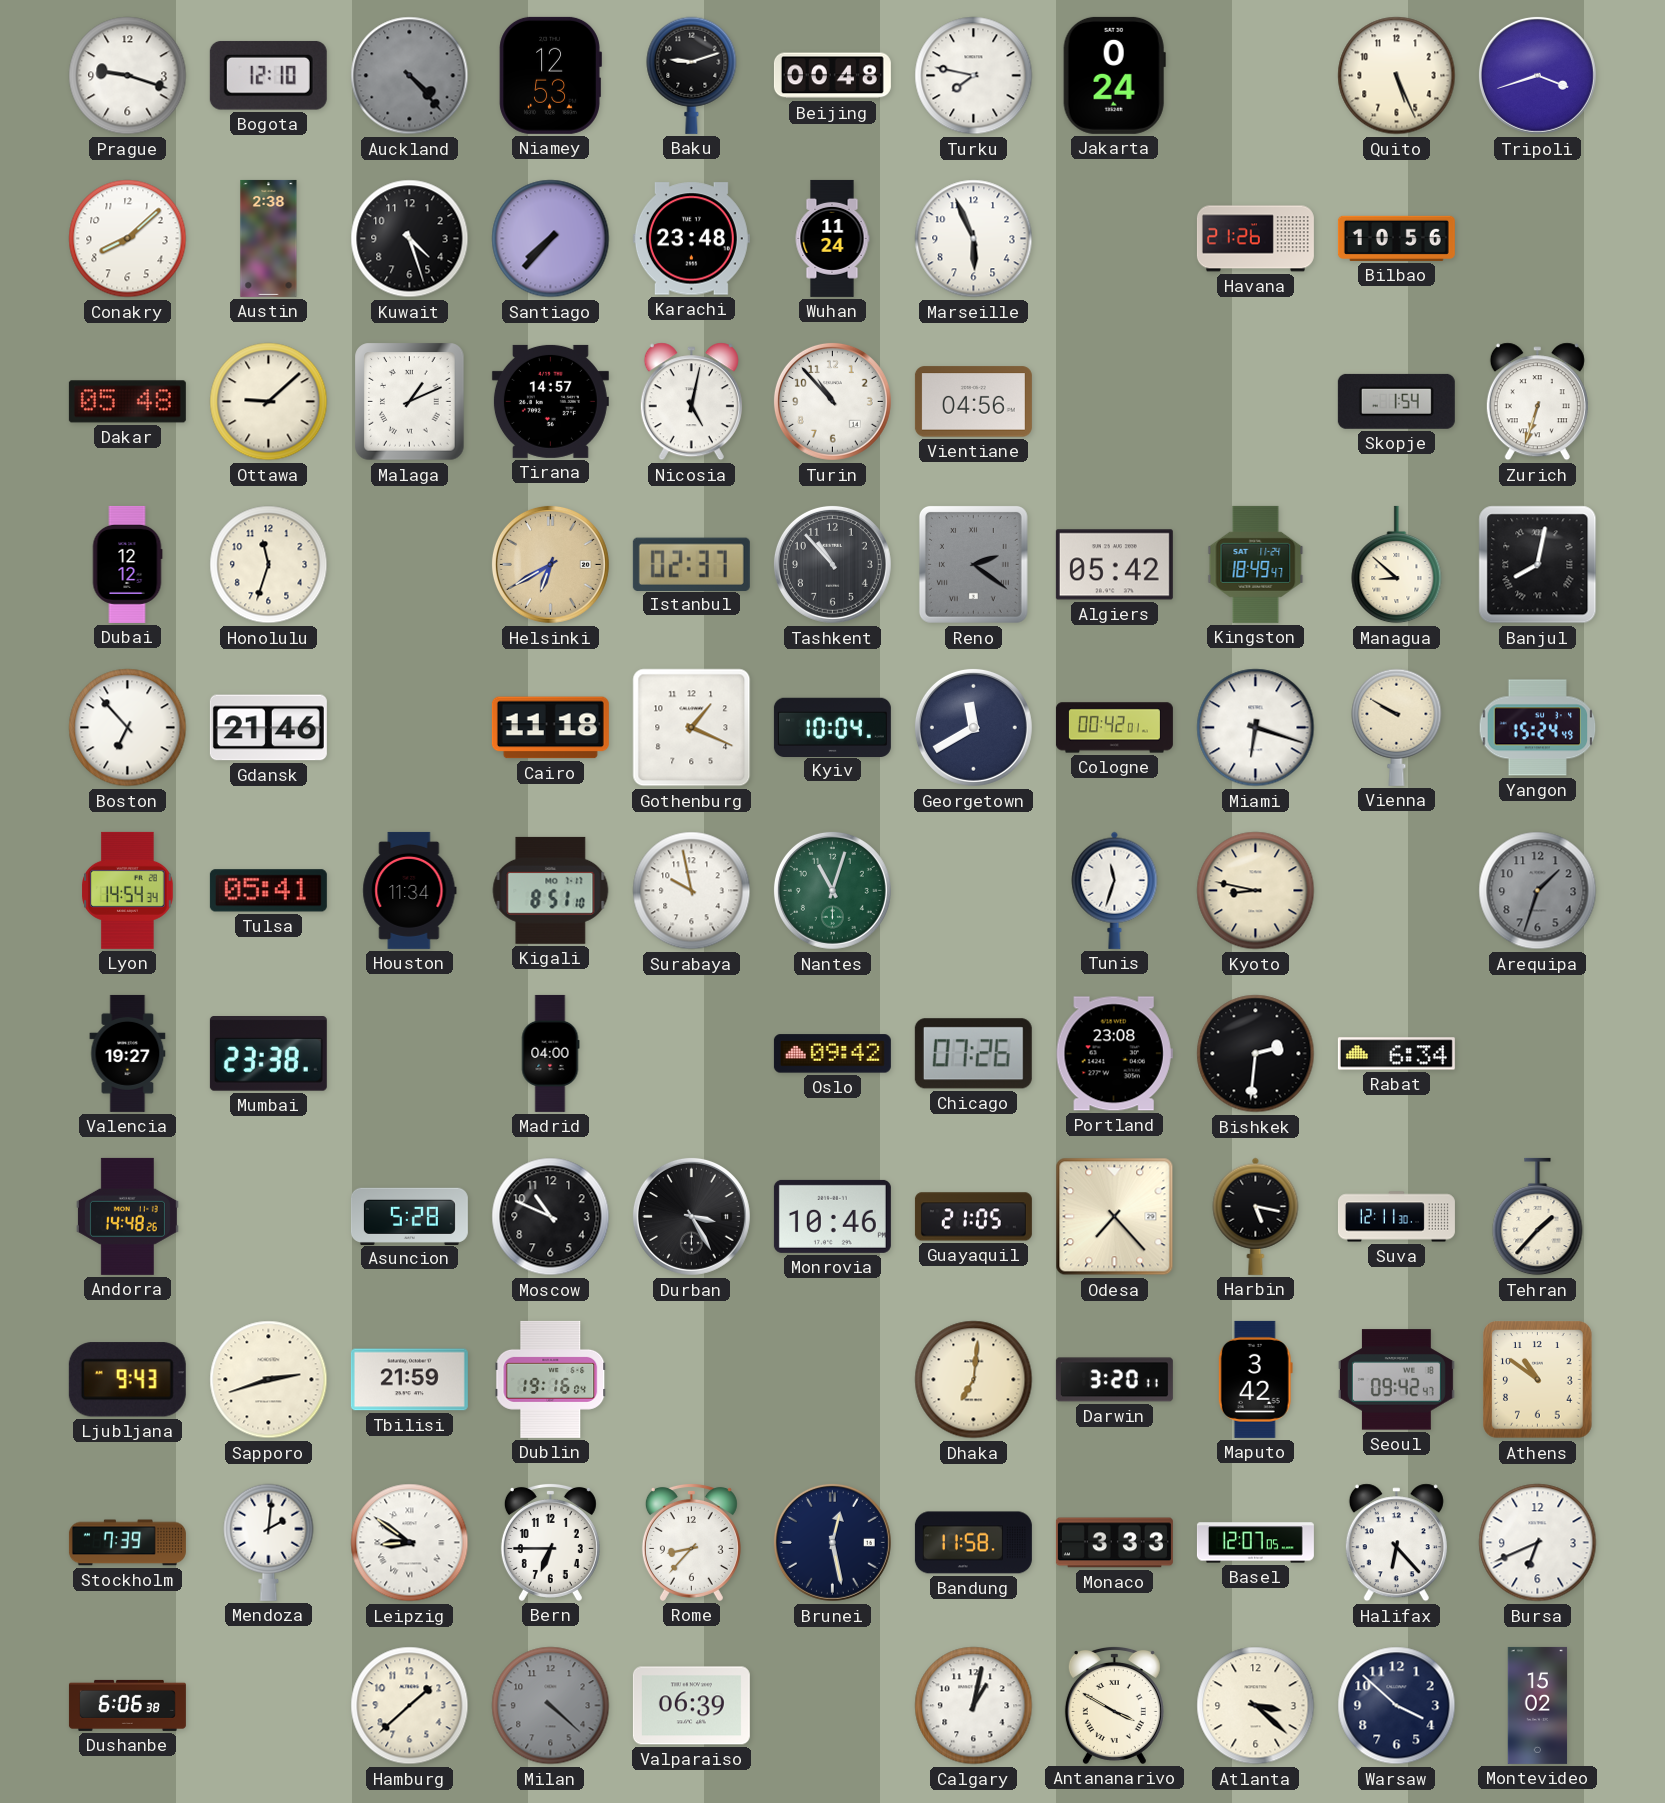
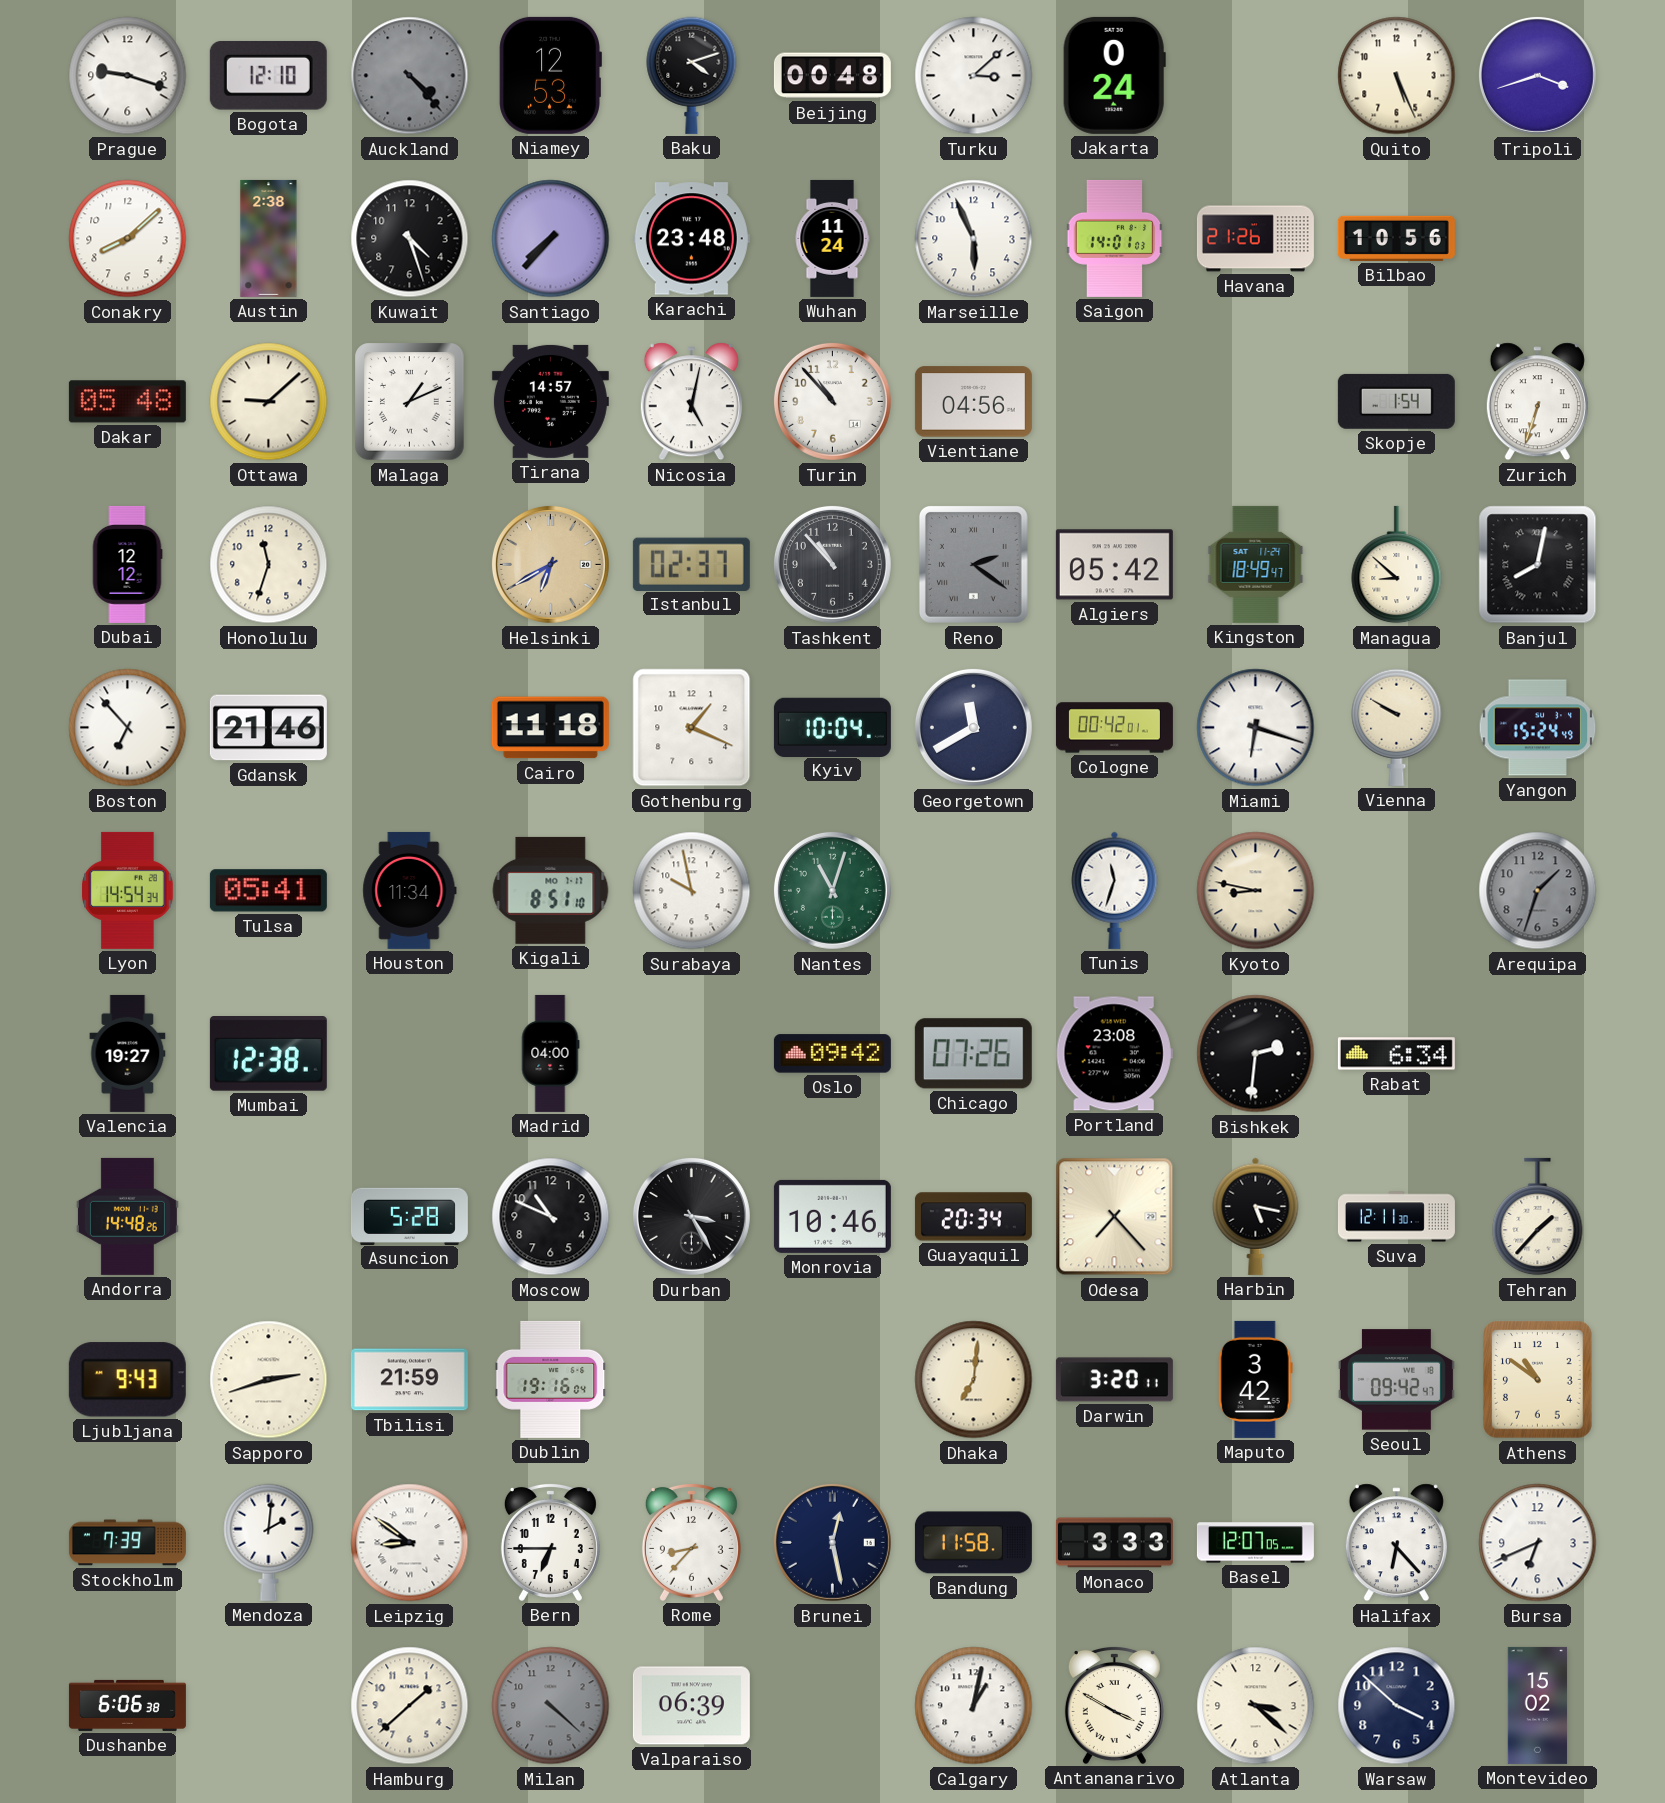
Baku: 9:12 -> 4:12
Turku: 7:47 -> 3:08
Saigon: none -> 14:01
Mumbai: 23:38 -> 12:38
Guayaquil: 21:05 -> 20:34
